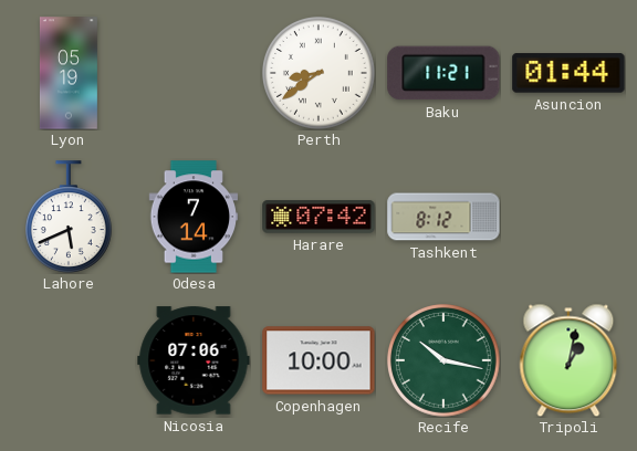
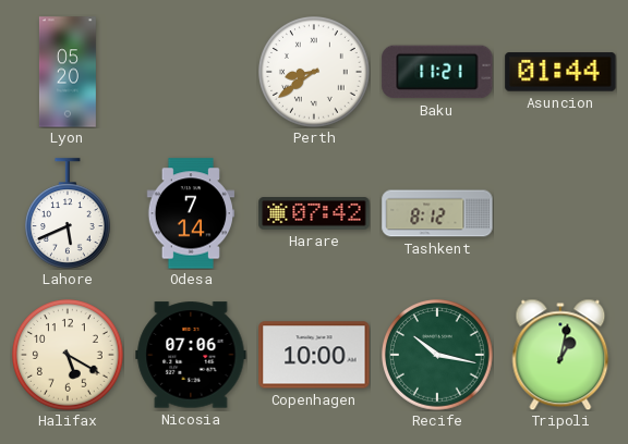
Lyon: 05:19 -> 05:20
Halifax: none -> 5:20
